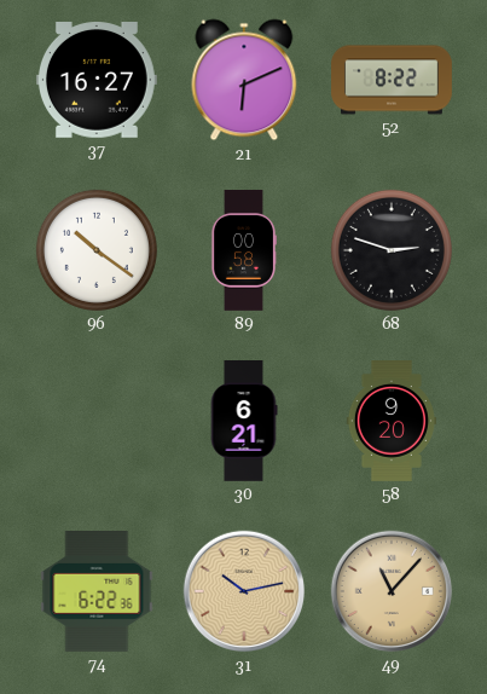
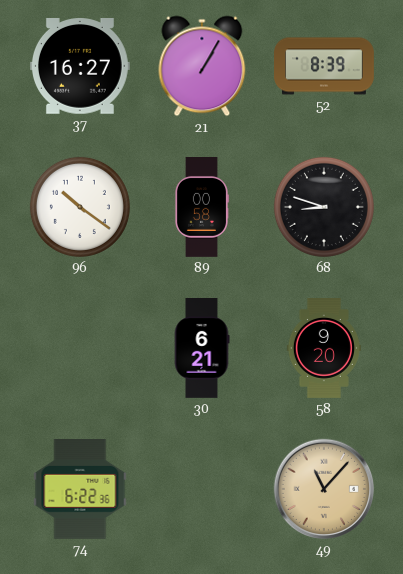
21: 6:11 -> 1:05
52: 8:22 -> 8:39
68: 2:48 -> 8:48
31: 10:13 -> none
